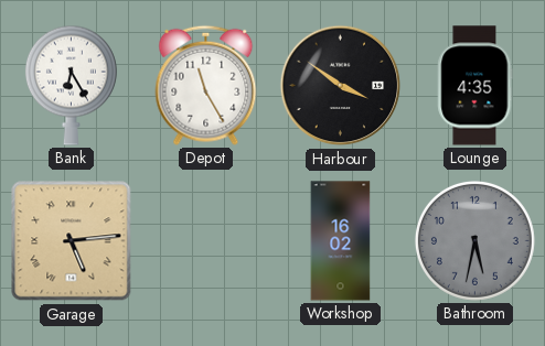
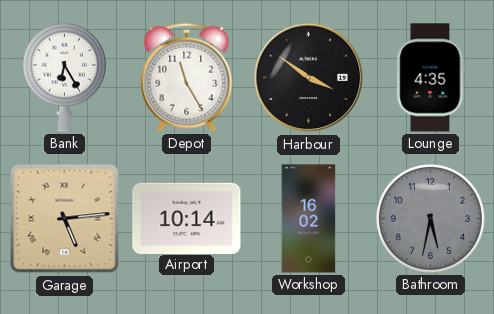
Airport: none -> 10:14
